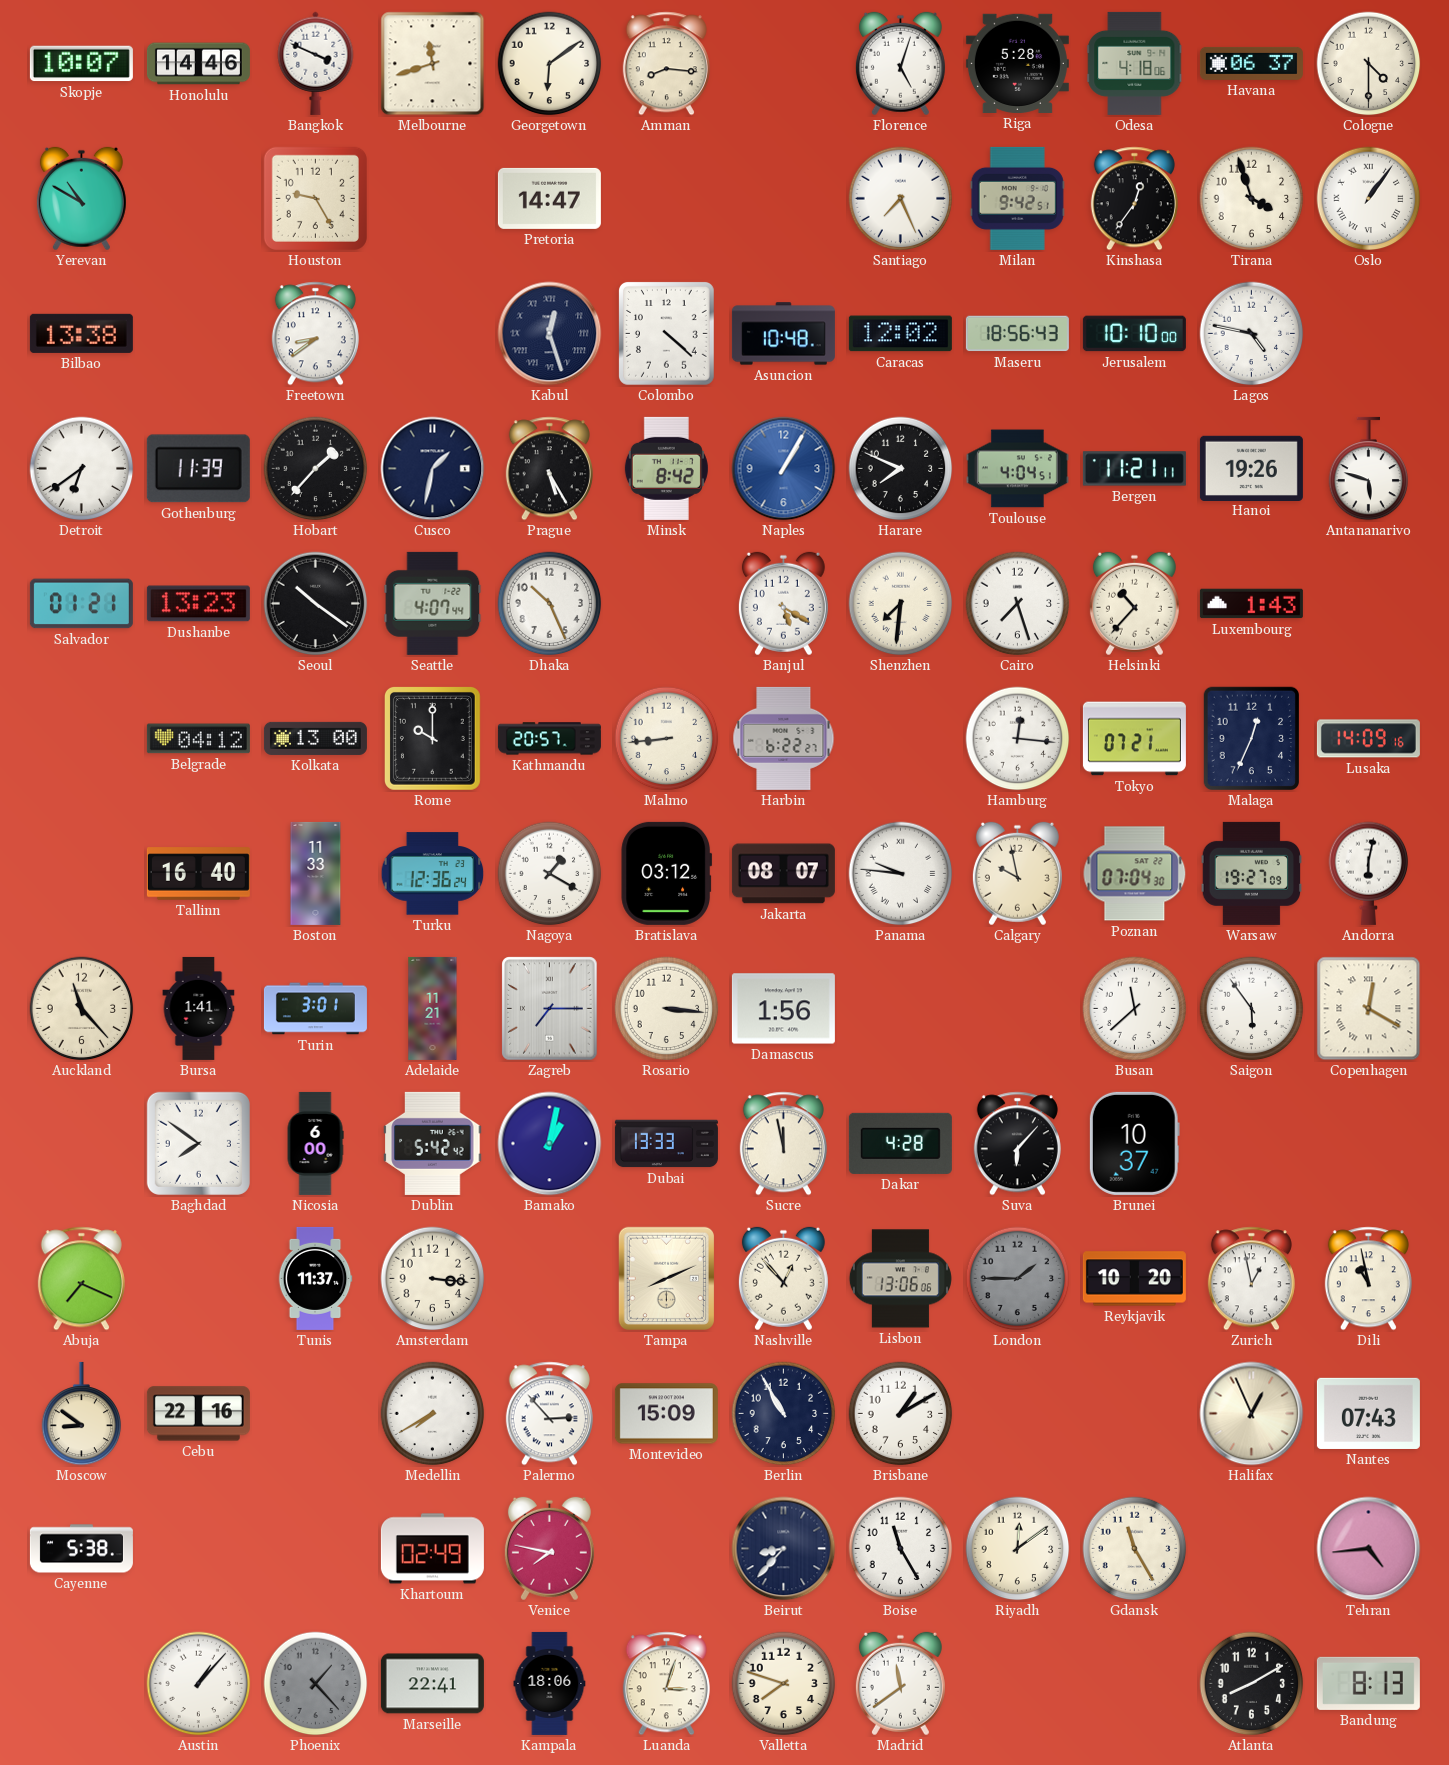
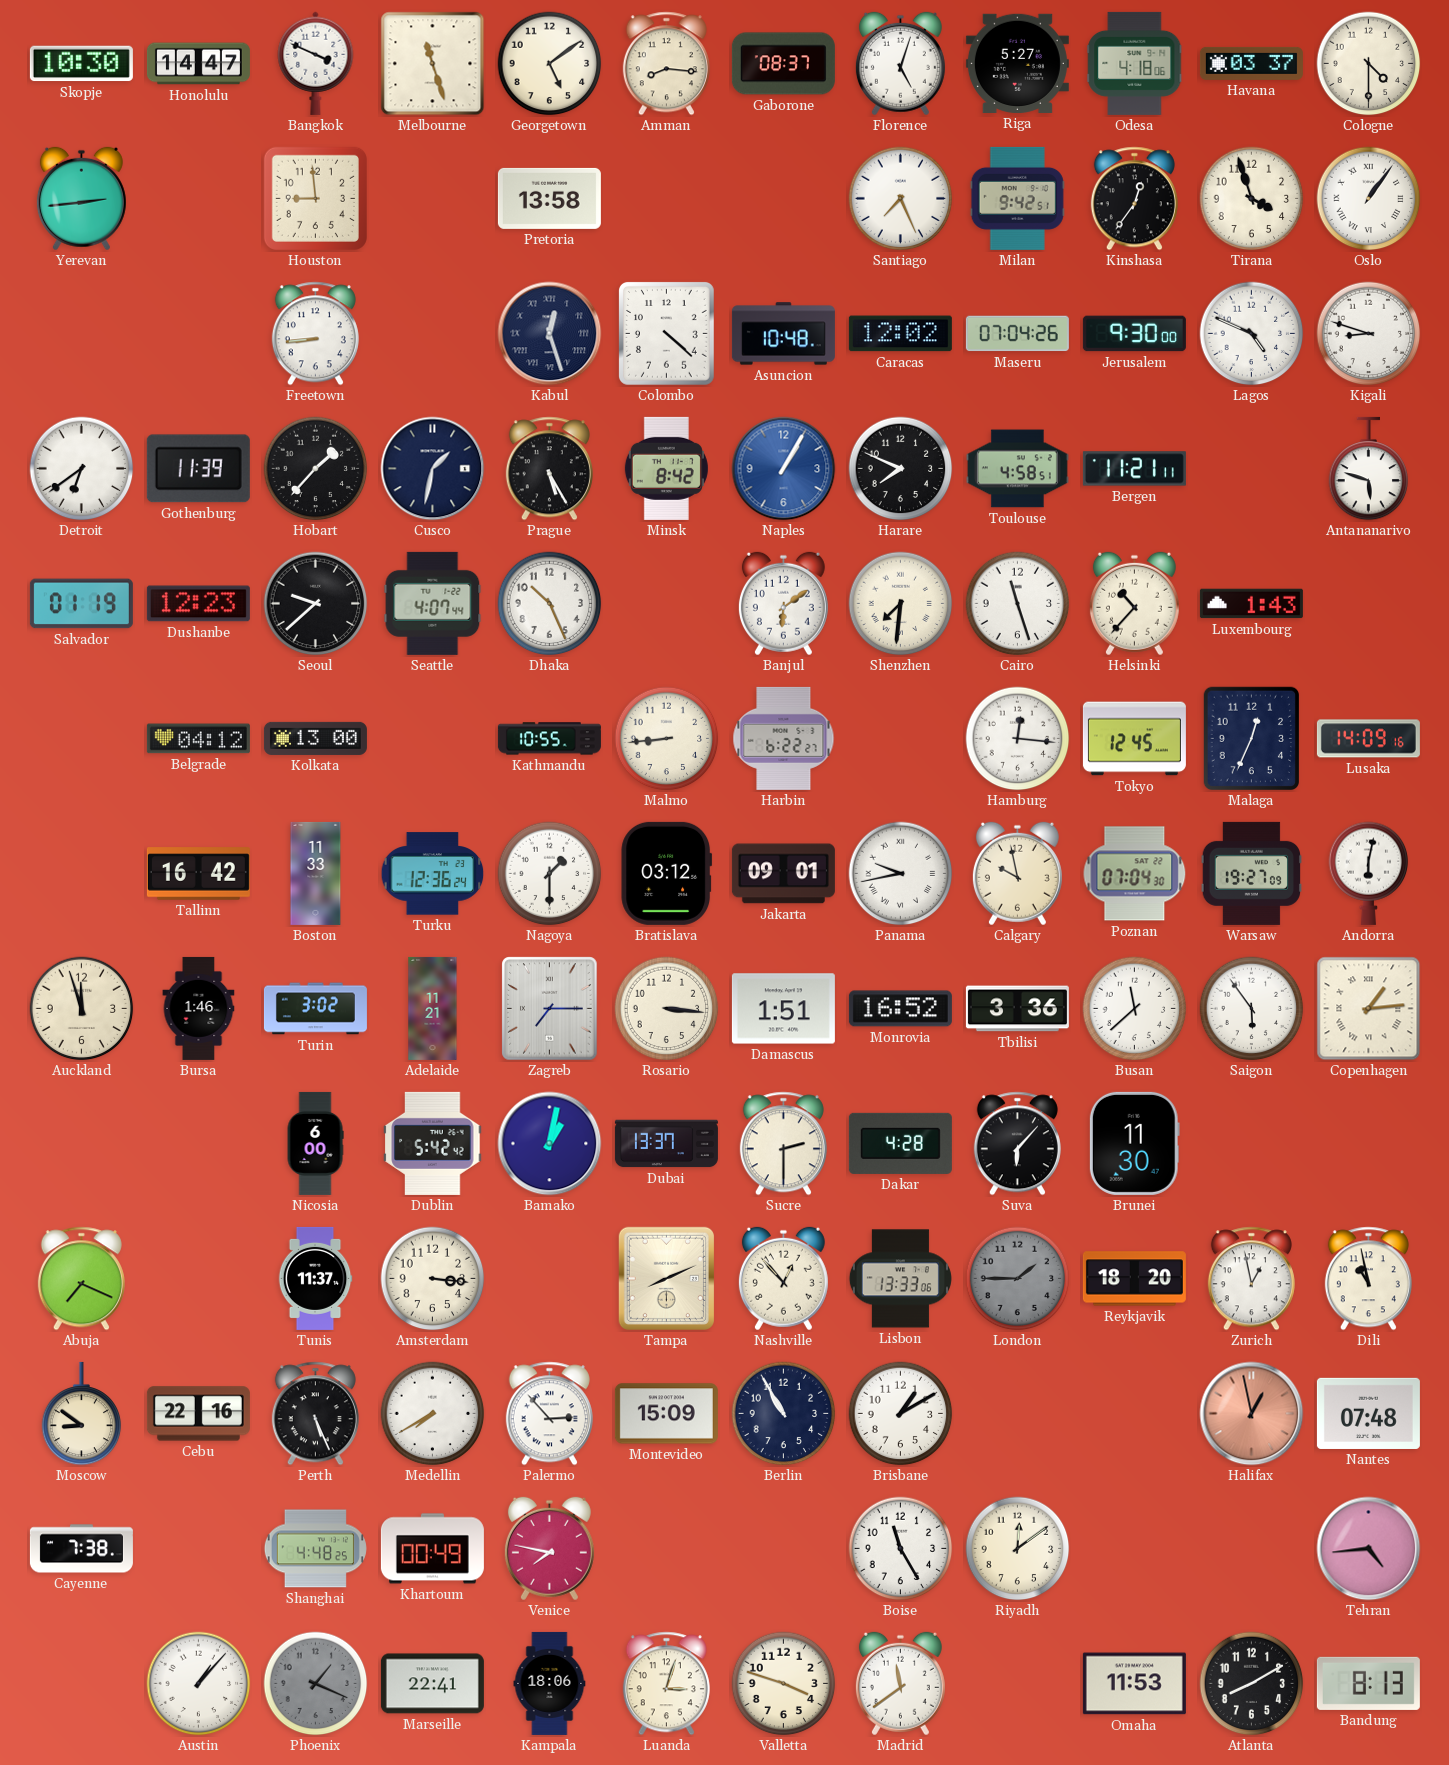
Skopje: 10:07 -> 10:30
Honolulu: 14:46 -> 14:47
Melbourne: 11:42 -> 11:27
Georgetown: 6:09 -> 5:09
Gaborone: none -> 08:37
Riga: 5:28 -> 5:27
Havana: 06:37 -> 03:37
Yerevan: 10:50 -> 2:44
Houston: 9:25 -> 8:59
Pretoria: 14:47 -> 13:58
Bilbao: 13:38 -> none
Freetown: 8:39 -> 8:44
Maseru: 18:56 -> 07:04
Jerusalem: 10:10 -> 9:30
Lagos: 4:47 -> 4:49
Kigali: none -> 8:48
Toulouse: 4:04 -> 4:58
Hanoi: 19:26 -> none
Salvador: 01:21 -> 01:19
Dushanbe: 13:23 -> 12:23
Seoul: 10:21 -> 9:38
Banjul: 5:20 -> 6:09
Cairo: 7:27 -> 11:27
Rome: 10:00 -> none
Kathmandu: 20:57 -> 10:55
Tokyo: 07:21 -> 12:45
Tallinn: 16:40 -> 16:42
Nagoya: 1:20 -> 1:30
Jakarta: 08:07 -> 09:01
Panama: 9:46 -> 9:43
Auckland: 11:23 -> 11:57
Bursa: 1:41 -> 1:46
Turin: 3:01 -> 3:02
Damascus: 1:56 -> 1:51
Monrovia: none -> 16:52
Tbilisi: none -> 3:36
Copenhagen: 12:20 -> 1:14
Baghdad: 7:51 -> none
Dubai: 13:33 -> 13:37
Sucre: 11:58 -> 2:30
Brunei: 10:37 -> 11:30
Lisbon: 13:06 -> 13:33
Reykjavik: 10:20 -> 18:20
Perth: none -> 5:26
Halifax: 12:56 -> 12:58
Halifax dial: cream -> salmon
Nantes: 07:43 -> 07:48
Cayenne: 5:38 -> 7:38
Shanghai: none -> 4:48
Khartoum: 02:49 -> 00:49
Beirut: 8:37 -> none
Gdansk: 11:25 -> none
Phoenix: 1:23 -> 1:19
Valletta: 7:48 -> 3:48
Omaha: none -> 11:53
